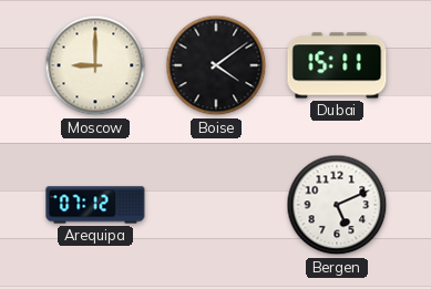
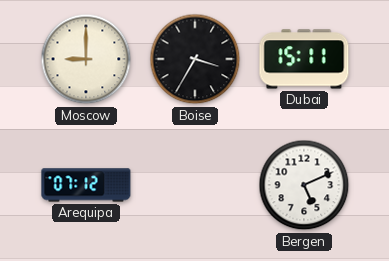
Boise: 4:09 -> 3:35
